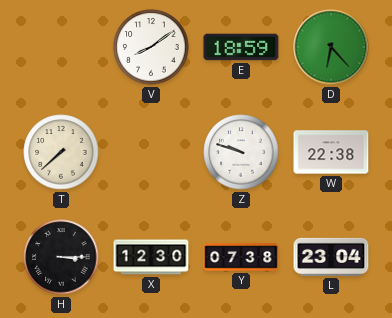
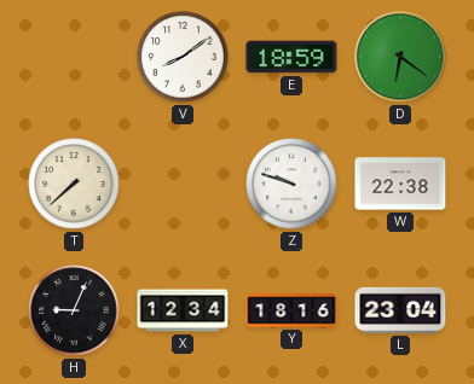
D: 6:23 -> 6:21
H: 3:15 -> 9:04
X: 12:30 -> 12:34
Y: 07:38 -> 18:16
